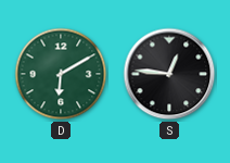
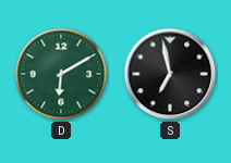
S: 12:46 -> 6:58
